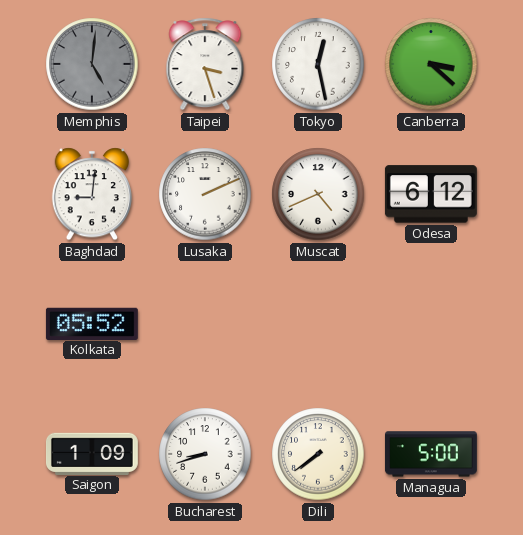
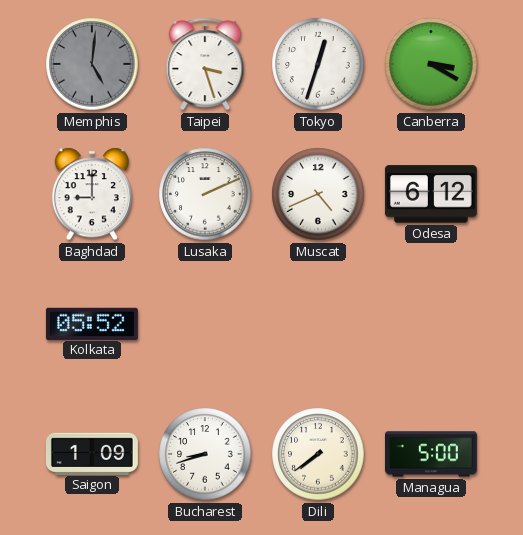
Tokyo: 12:28 -> 12:33
Canberra: 3:22 -> 3:20
Baghdad: 9:01 -> 9:00
